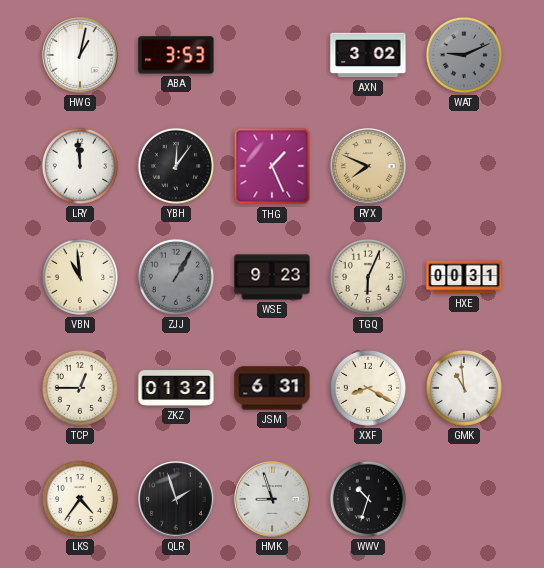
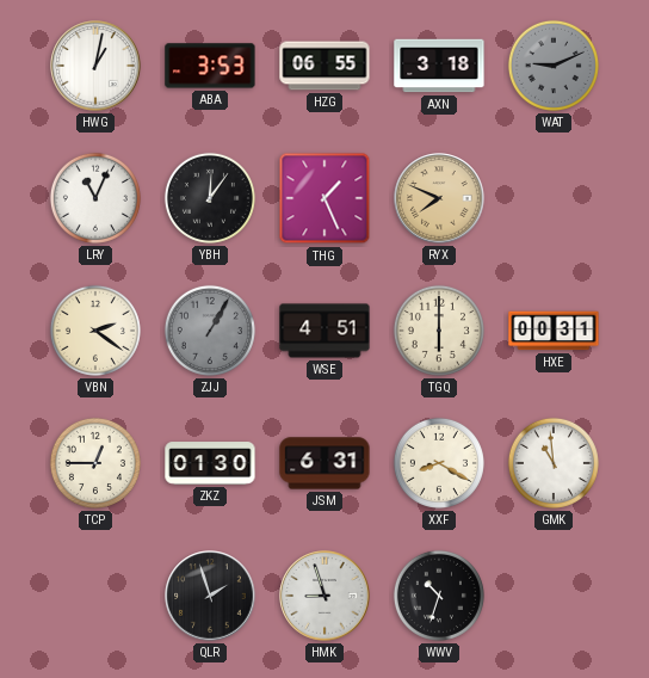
HZG: none -> 06:55
AXN: 3:02 -> 3:18
LRY: 11:59 -> 11:04
VBN: 10:59 -> 2:21
WSE: 9:23 -> 4:51
TGQ: 6:04 -> 6:00
ZKZ: 01:32 -> 01:30
LKS: 4:36 -> none
